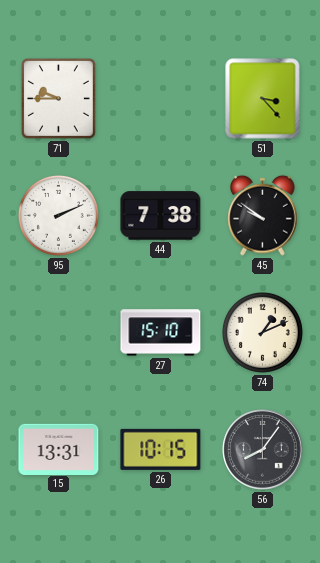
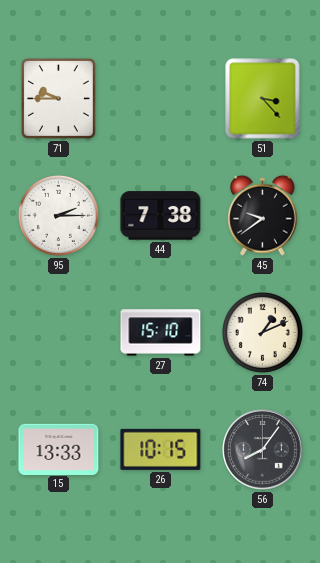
95: 2:11 -> 2:15
45: 9:51 -> 9:39
15: 13:31 -> 13:33
